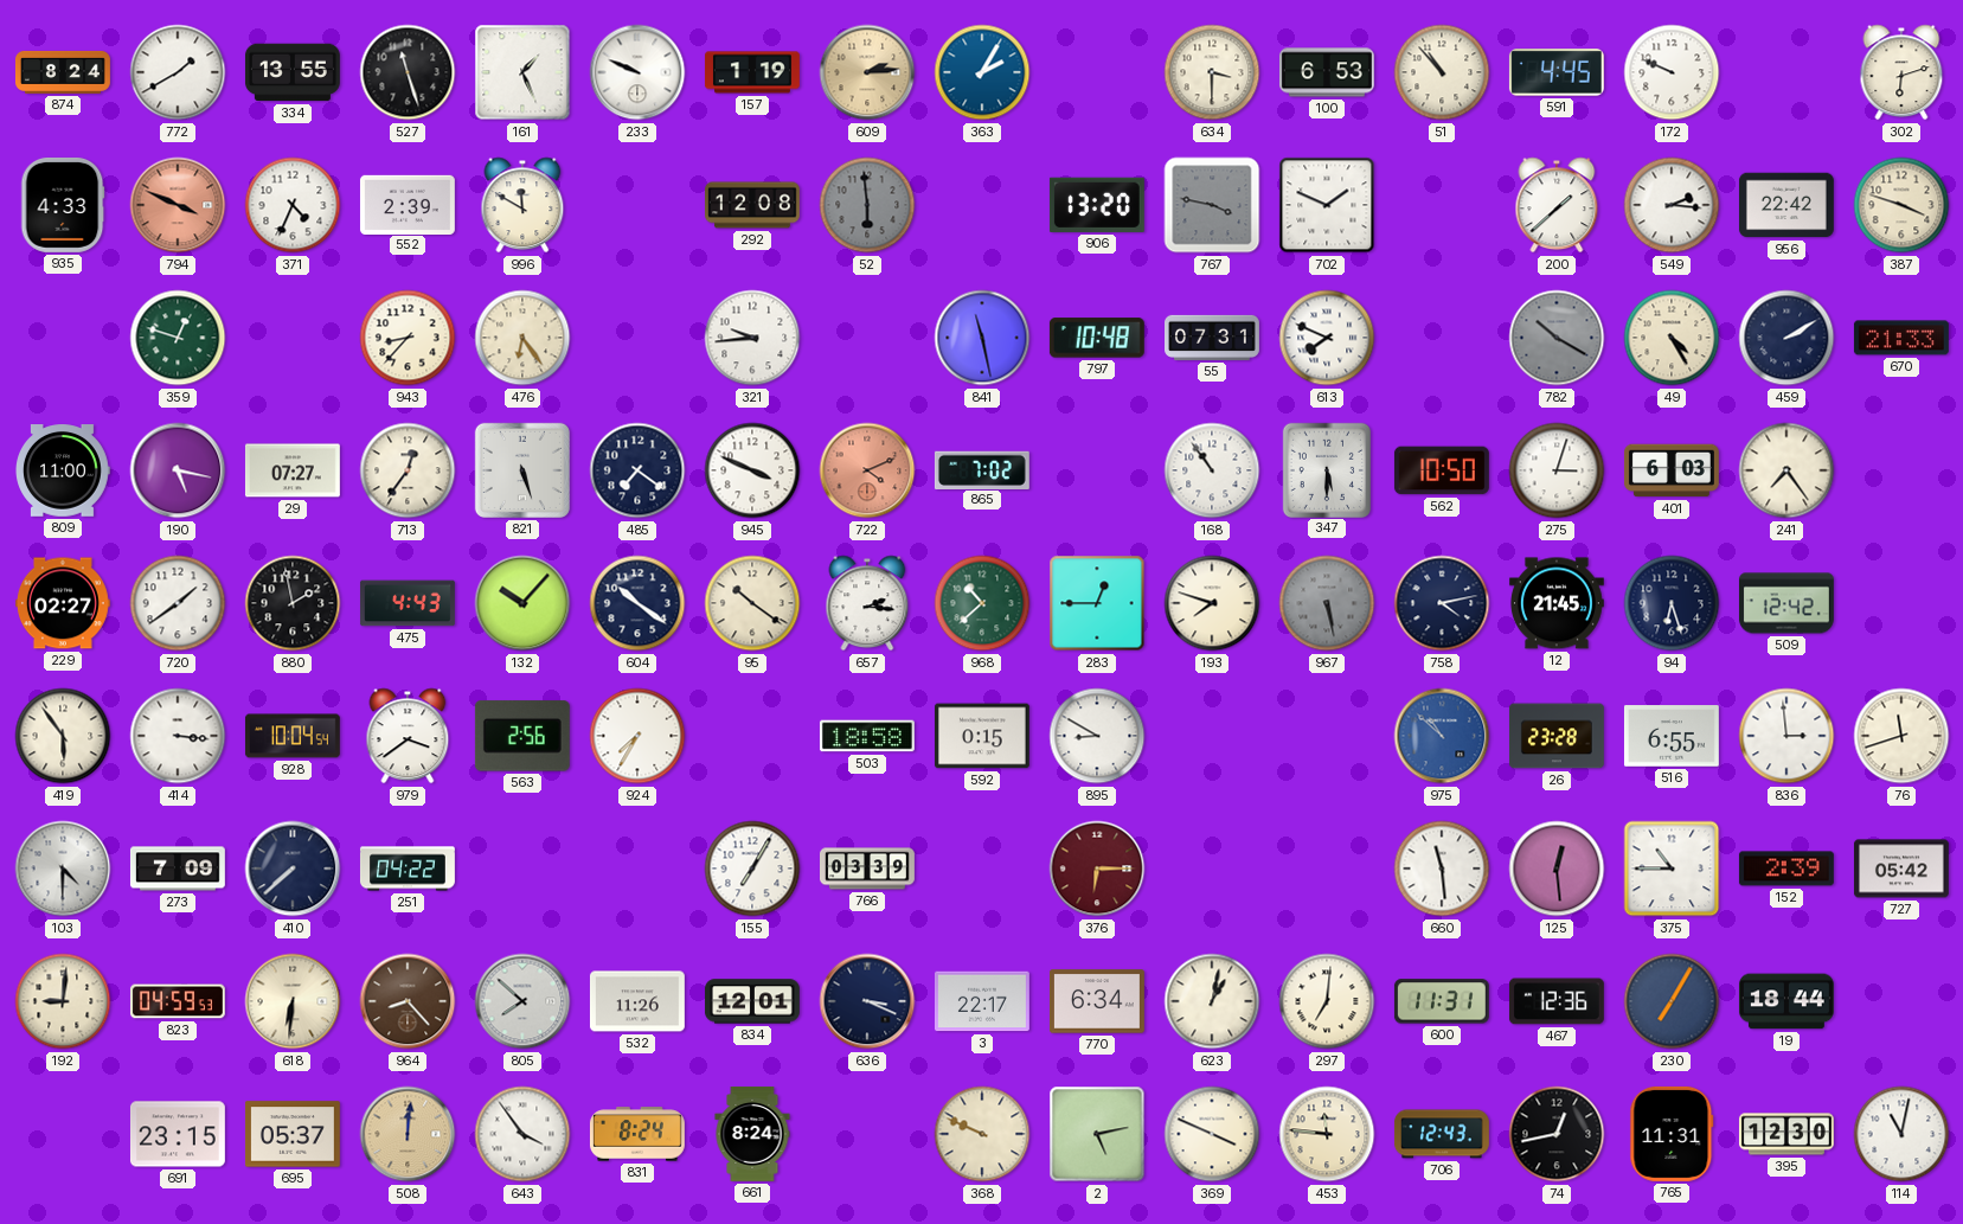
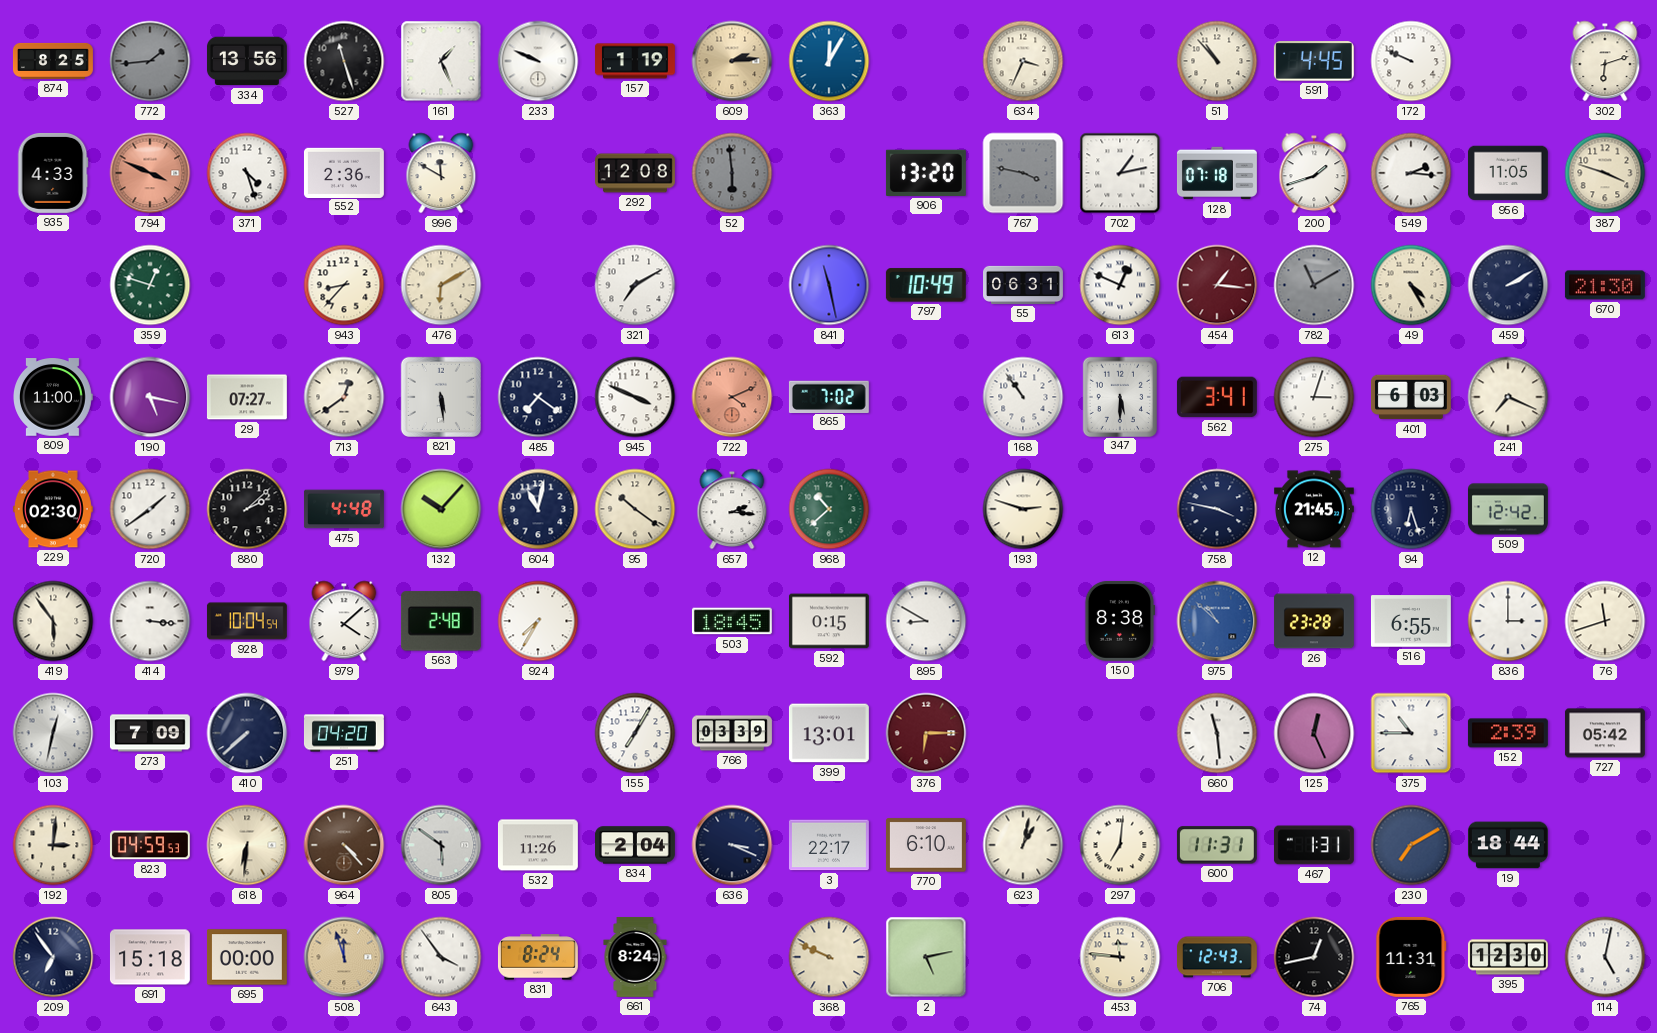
874: 8:24 -> 8:25
772: 1:40 -> 1:44
772 dial: white -> grey
334: 13:55 -> 13:56
363: 2:05 -> 12:05
634: 3:30 -> 3:34
100: 6:53 -> none
371: 4:34 -> 4:27
552: 2:39 -> 2:36
702: 1:49 -> 1:13
128: none -> 07:18
200: 1:38 -> 1:42
956: 22:42 -> 11:05
476: 6:24 -> 6:10
321: 9:44 -> 7:10
797: 10:48 -> 10:49
55: 07:31 -> 06:31
613: 7:49 -> 12:49
454: none -> 1:16
782: 10:20 -> 11:10
670: 21:33 -> 21:30
713: 12:36 -> 12:39
821: 5:27 -> 5:29
562: 10:50 -> 3:41
241: 7:24 -> 7:19
229: 02:27 -> 02:30
880: 1:58 -> 2:08
475: 4:43 -> 4:48
604: 10:21 -> 11:02
283: 12:45 -> none
193: 7:48 -> 2:48
967: 5:28 -> none
758: 4:13 -> 3:47
979: 3:39 -> 4:08
563: 2:56 -> 2:48
503: 18:58 -> 18:45
150: none -> 8:38
836: 2:59 -> 3:00
103: 4:30 -> 12:32
251: 04:22 -> 04:20
399: none -> 13:01
125: 12:29 -> 12:26
192: 9:01 -> 3:01
964: 8:23 -> 4:23
805: 7:52 -> 5:51
834: 12:01 -> 2:04
770: 6:34 -> 6:10
467: 12:36 -> 1:31
230: 7:05 -> 7:10
209: none -> 6:54
691: 23:15 -> 15:18
695: 05:37 -> 00:00
508: 12:01 -> 11:57
369: 3:49 -> none
114: 11:02 -> 5:02
